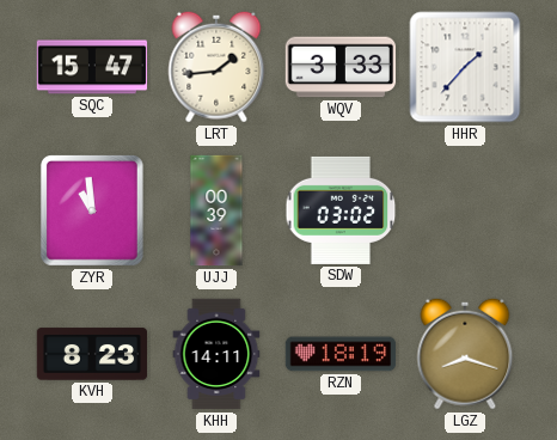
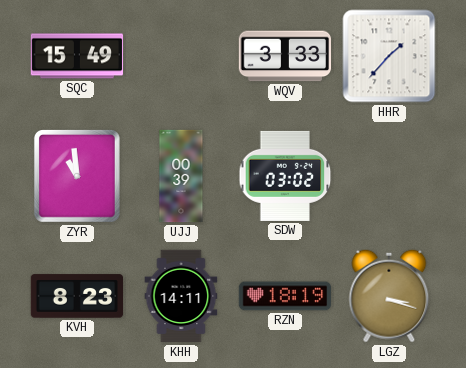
SQC: 15:47 -> 15:49
LRT: 1:44 -> none
LGZ: 8:18 -> 3:18
